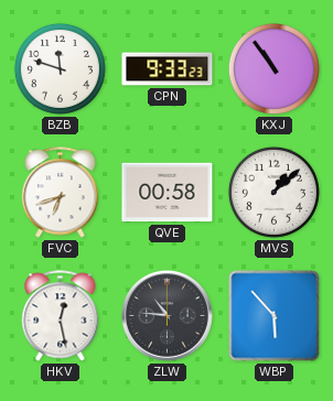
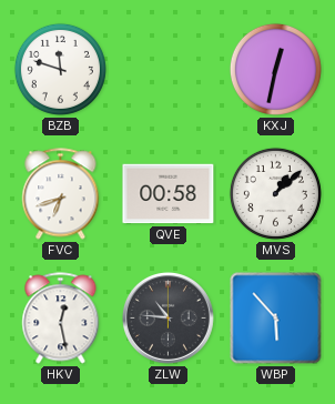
CPN: 9:33 -> none
KXJ: 10:54 -> 12:32
